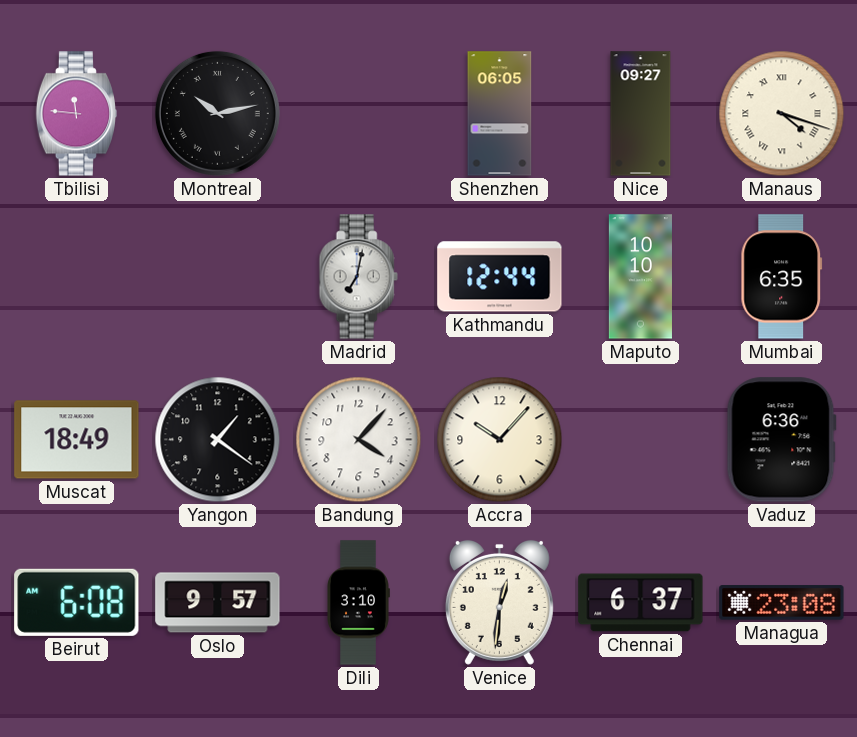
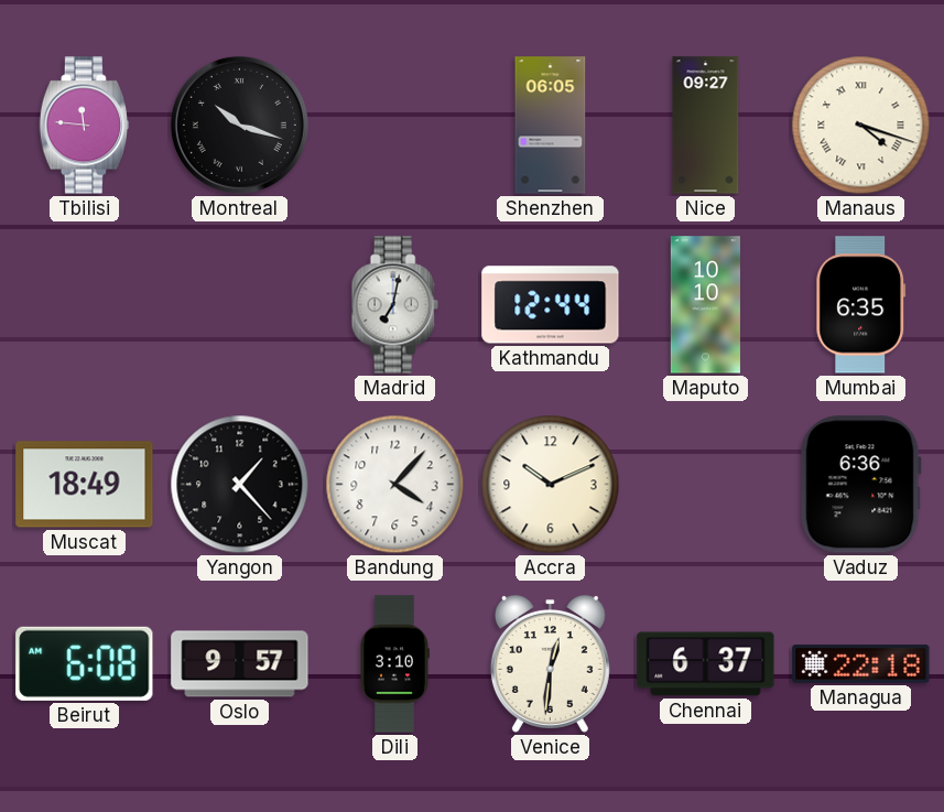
Montreal: 10:13 -> 10:18
Yangon: 1:21 -> 1:23
Accra: 10:07 -> 10:11
Managua: 23:08 -> 22:18
